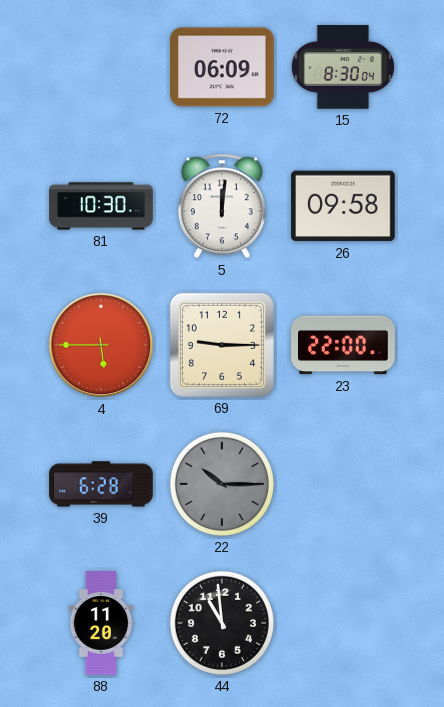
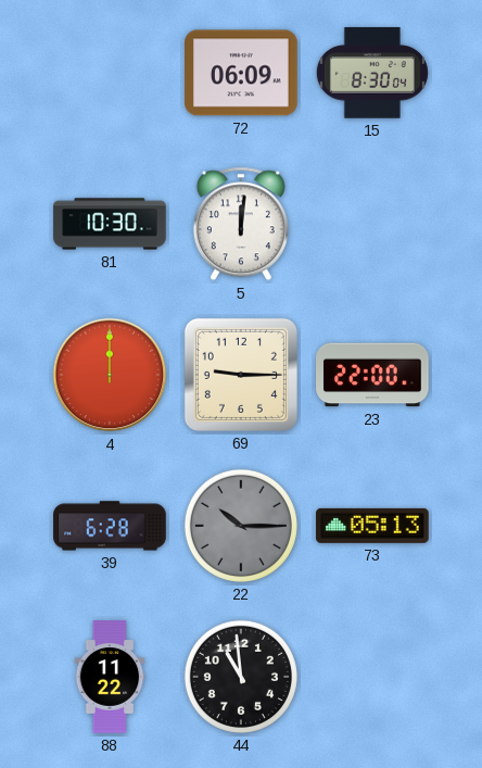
26: 09:58 -> none
4: 5:45 -> 12:00
73: none -> 05:13
88: 11:20 -> 11:22
